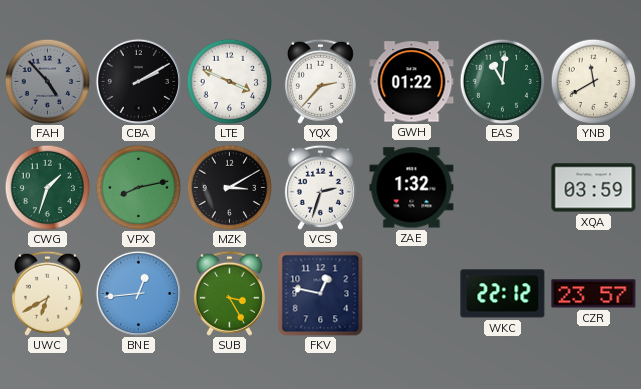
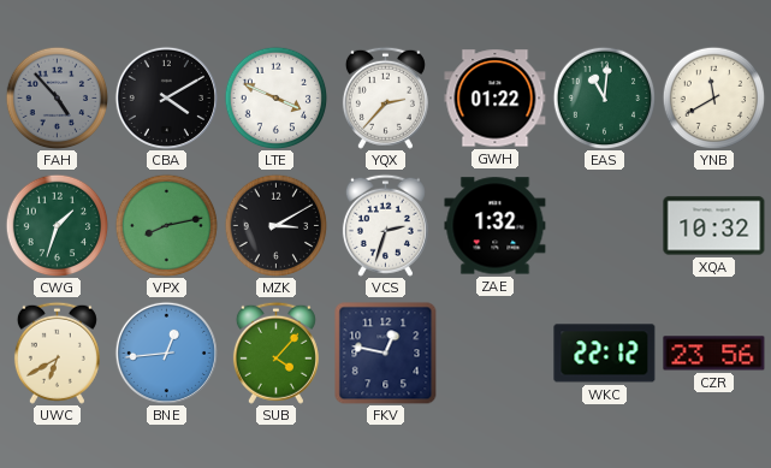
CBA: 2:10 -> 4:10
XQA: 03:59 -> 10:32
SUB: 3:25 -> 4:07
CZR: 23:57 -> 23:56
